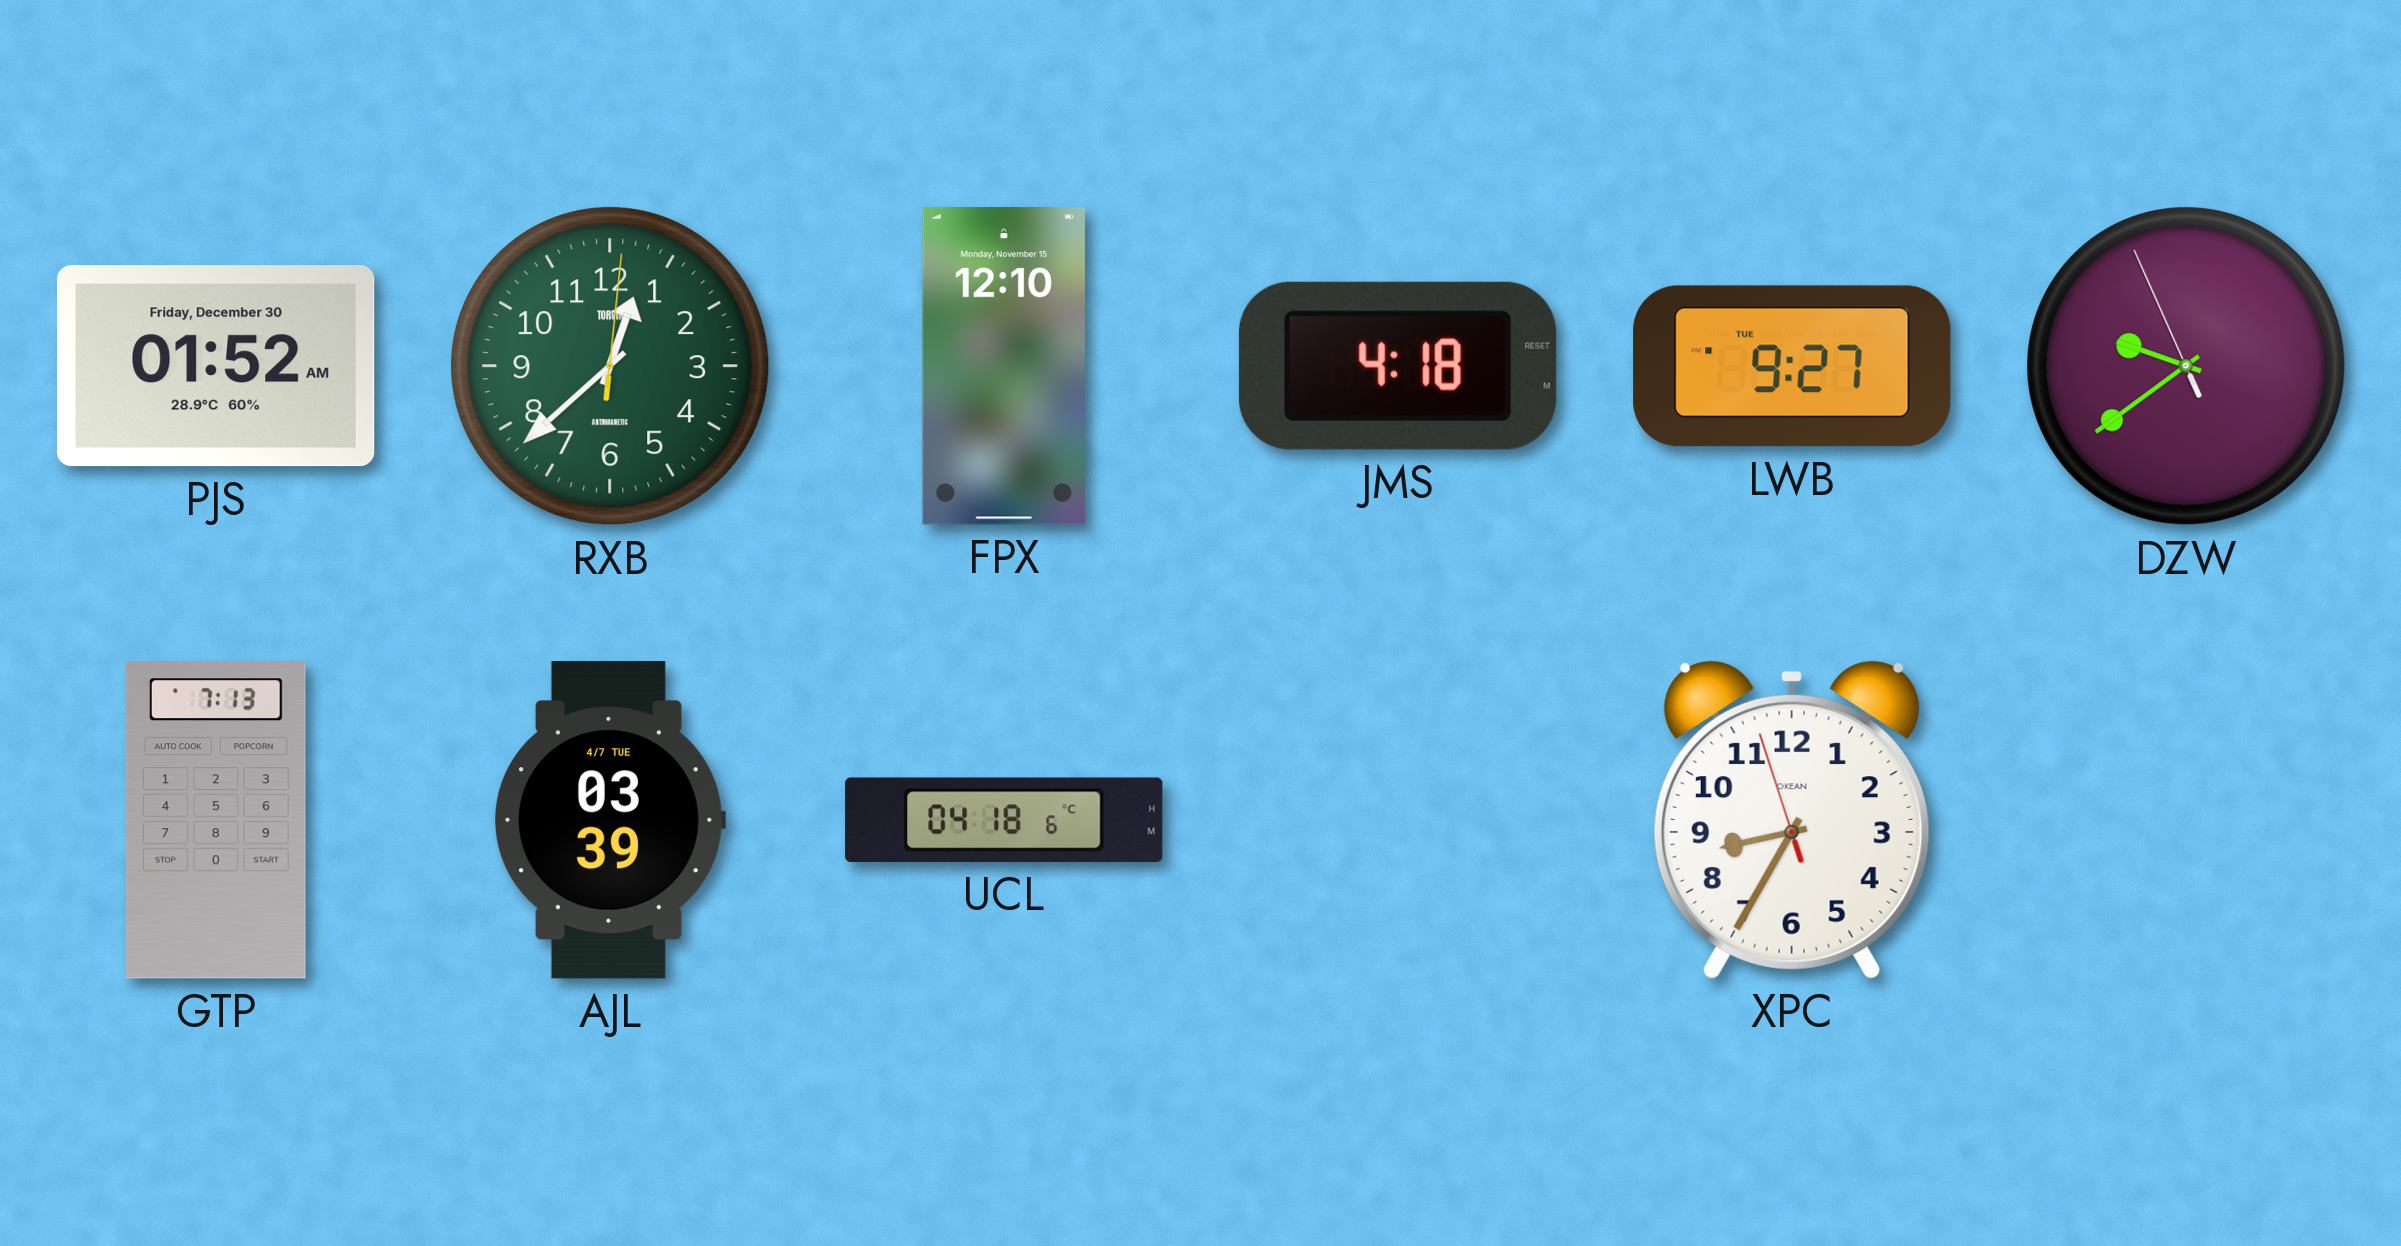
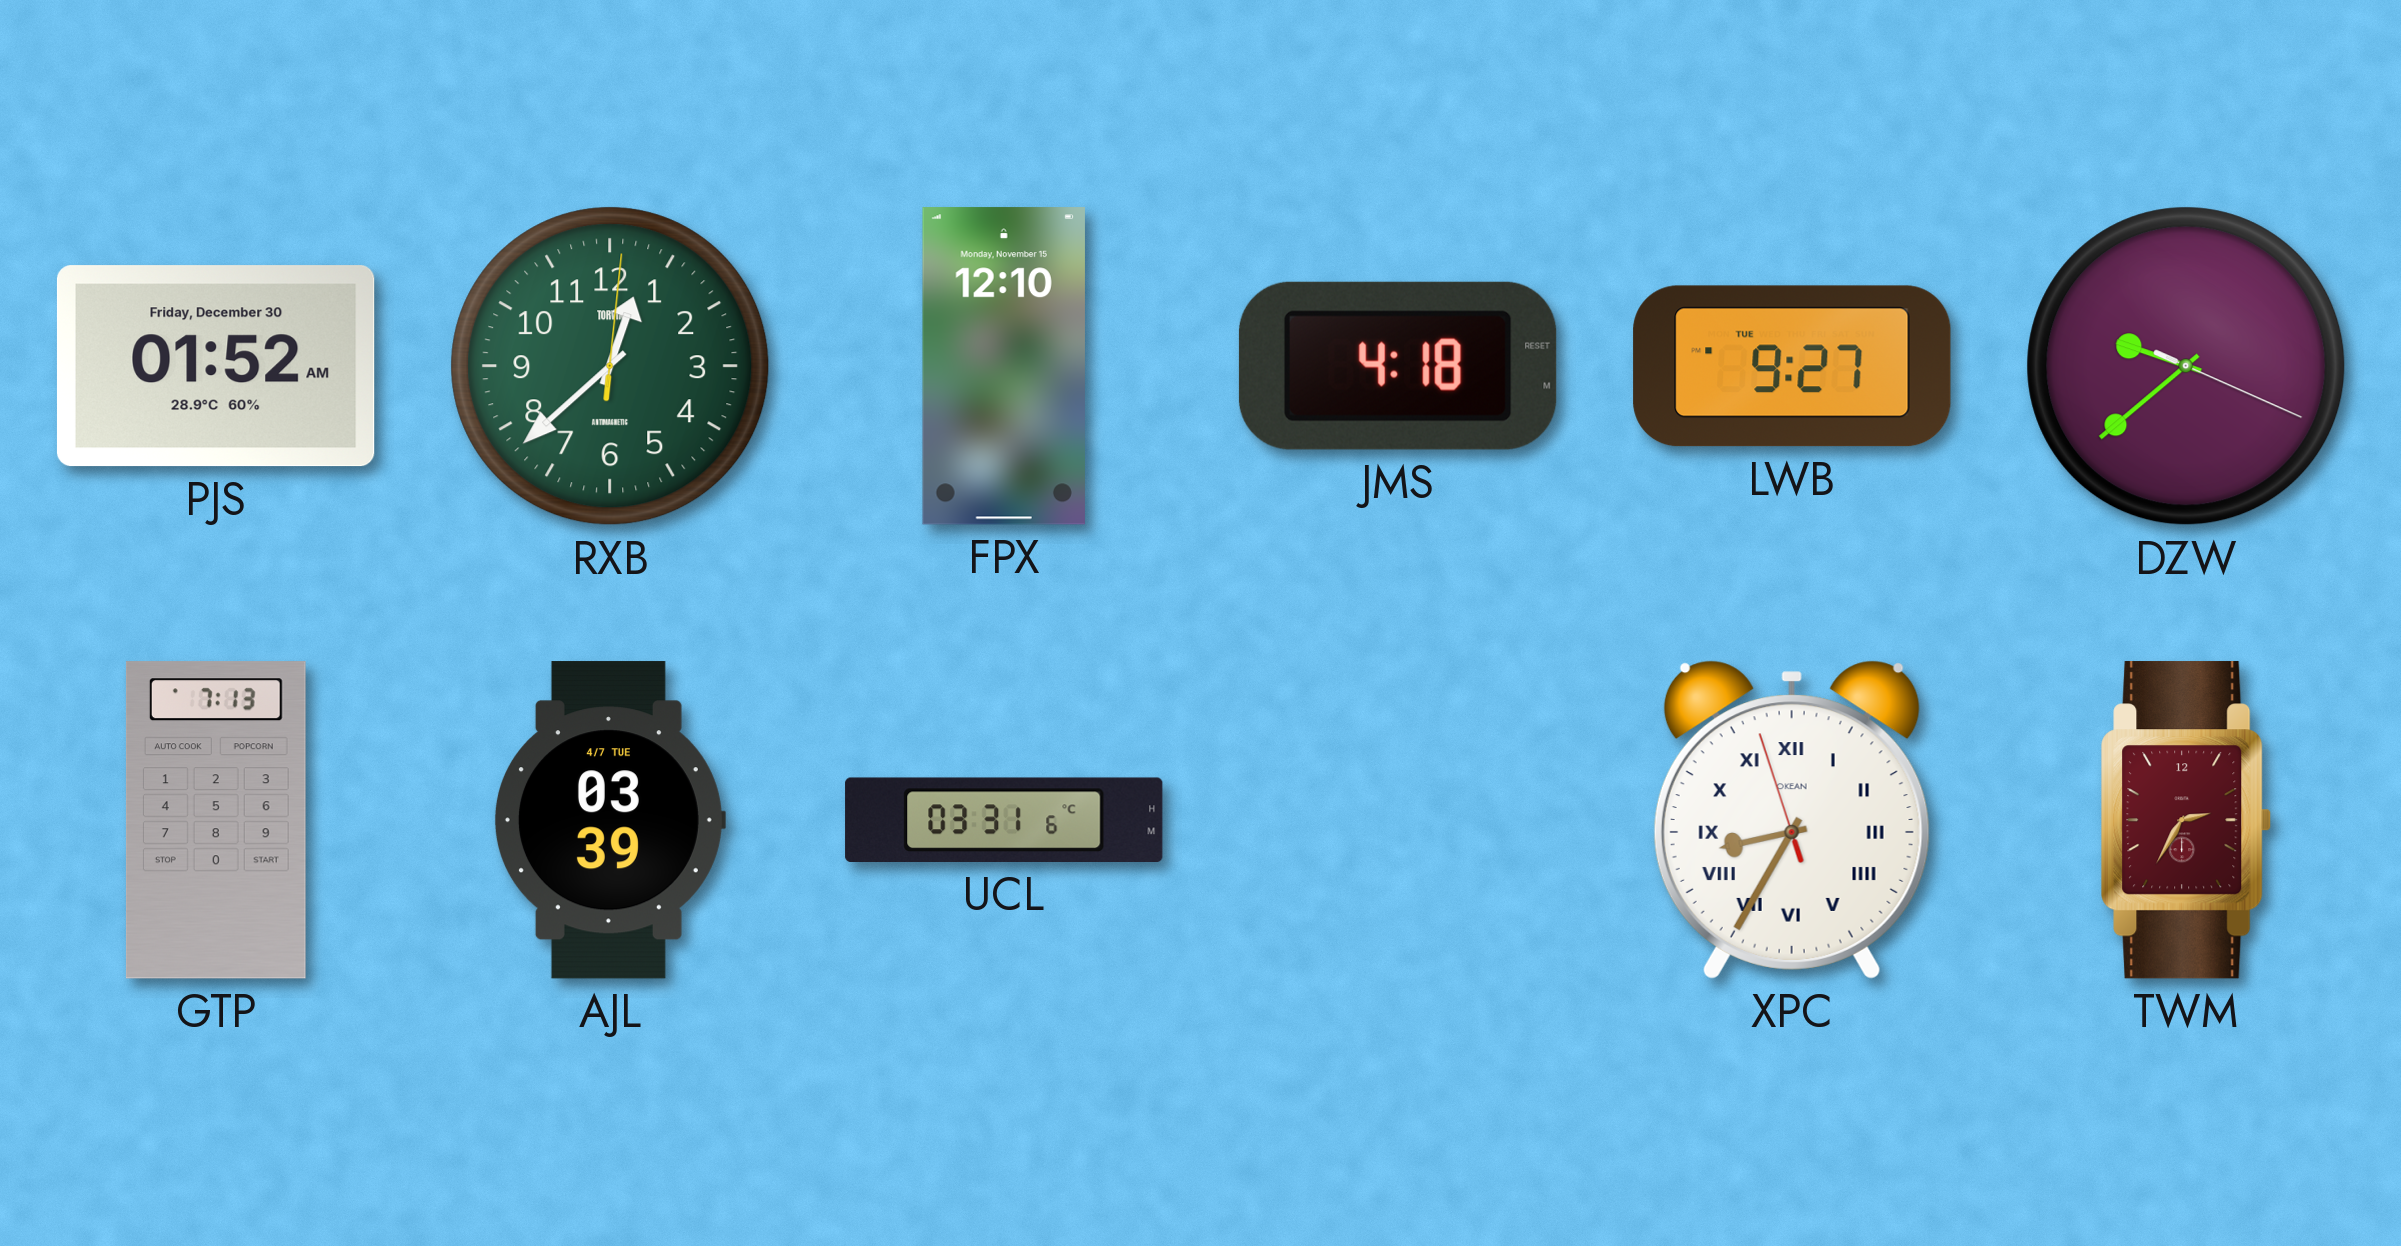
DZW: 9:38:56 -> 9:38:19
UCL: 04:18 -> 03:31
XPC numerals: Arabic -> Roman
TWM: none -> 2:35
